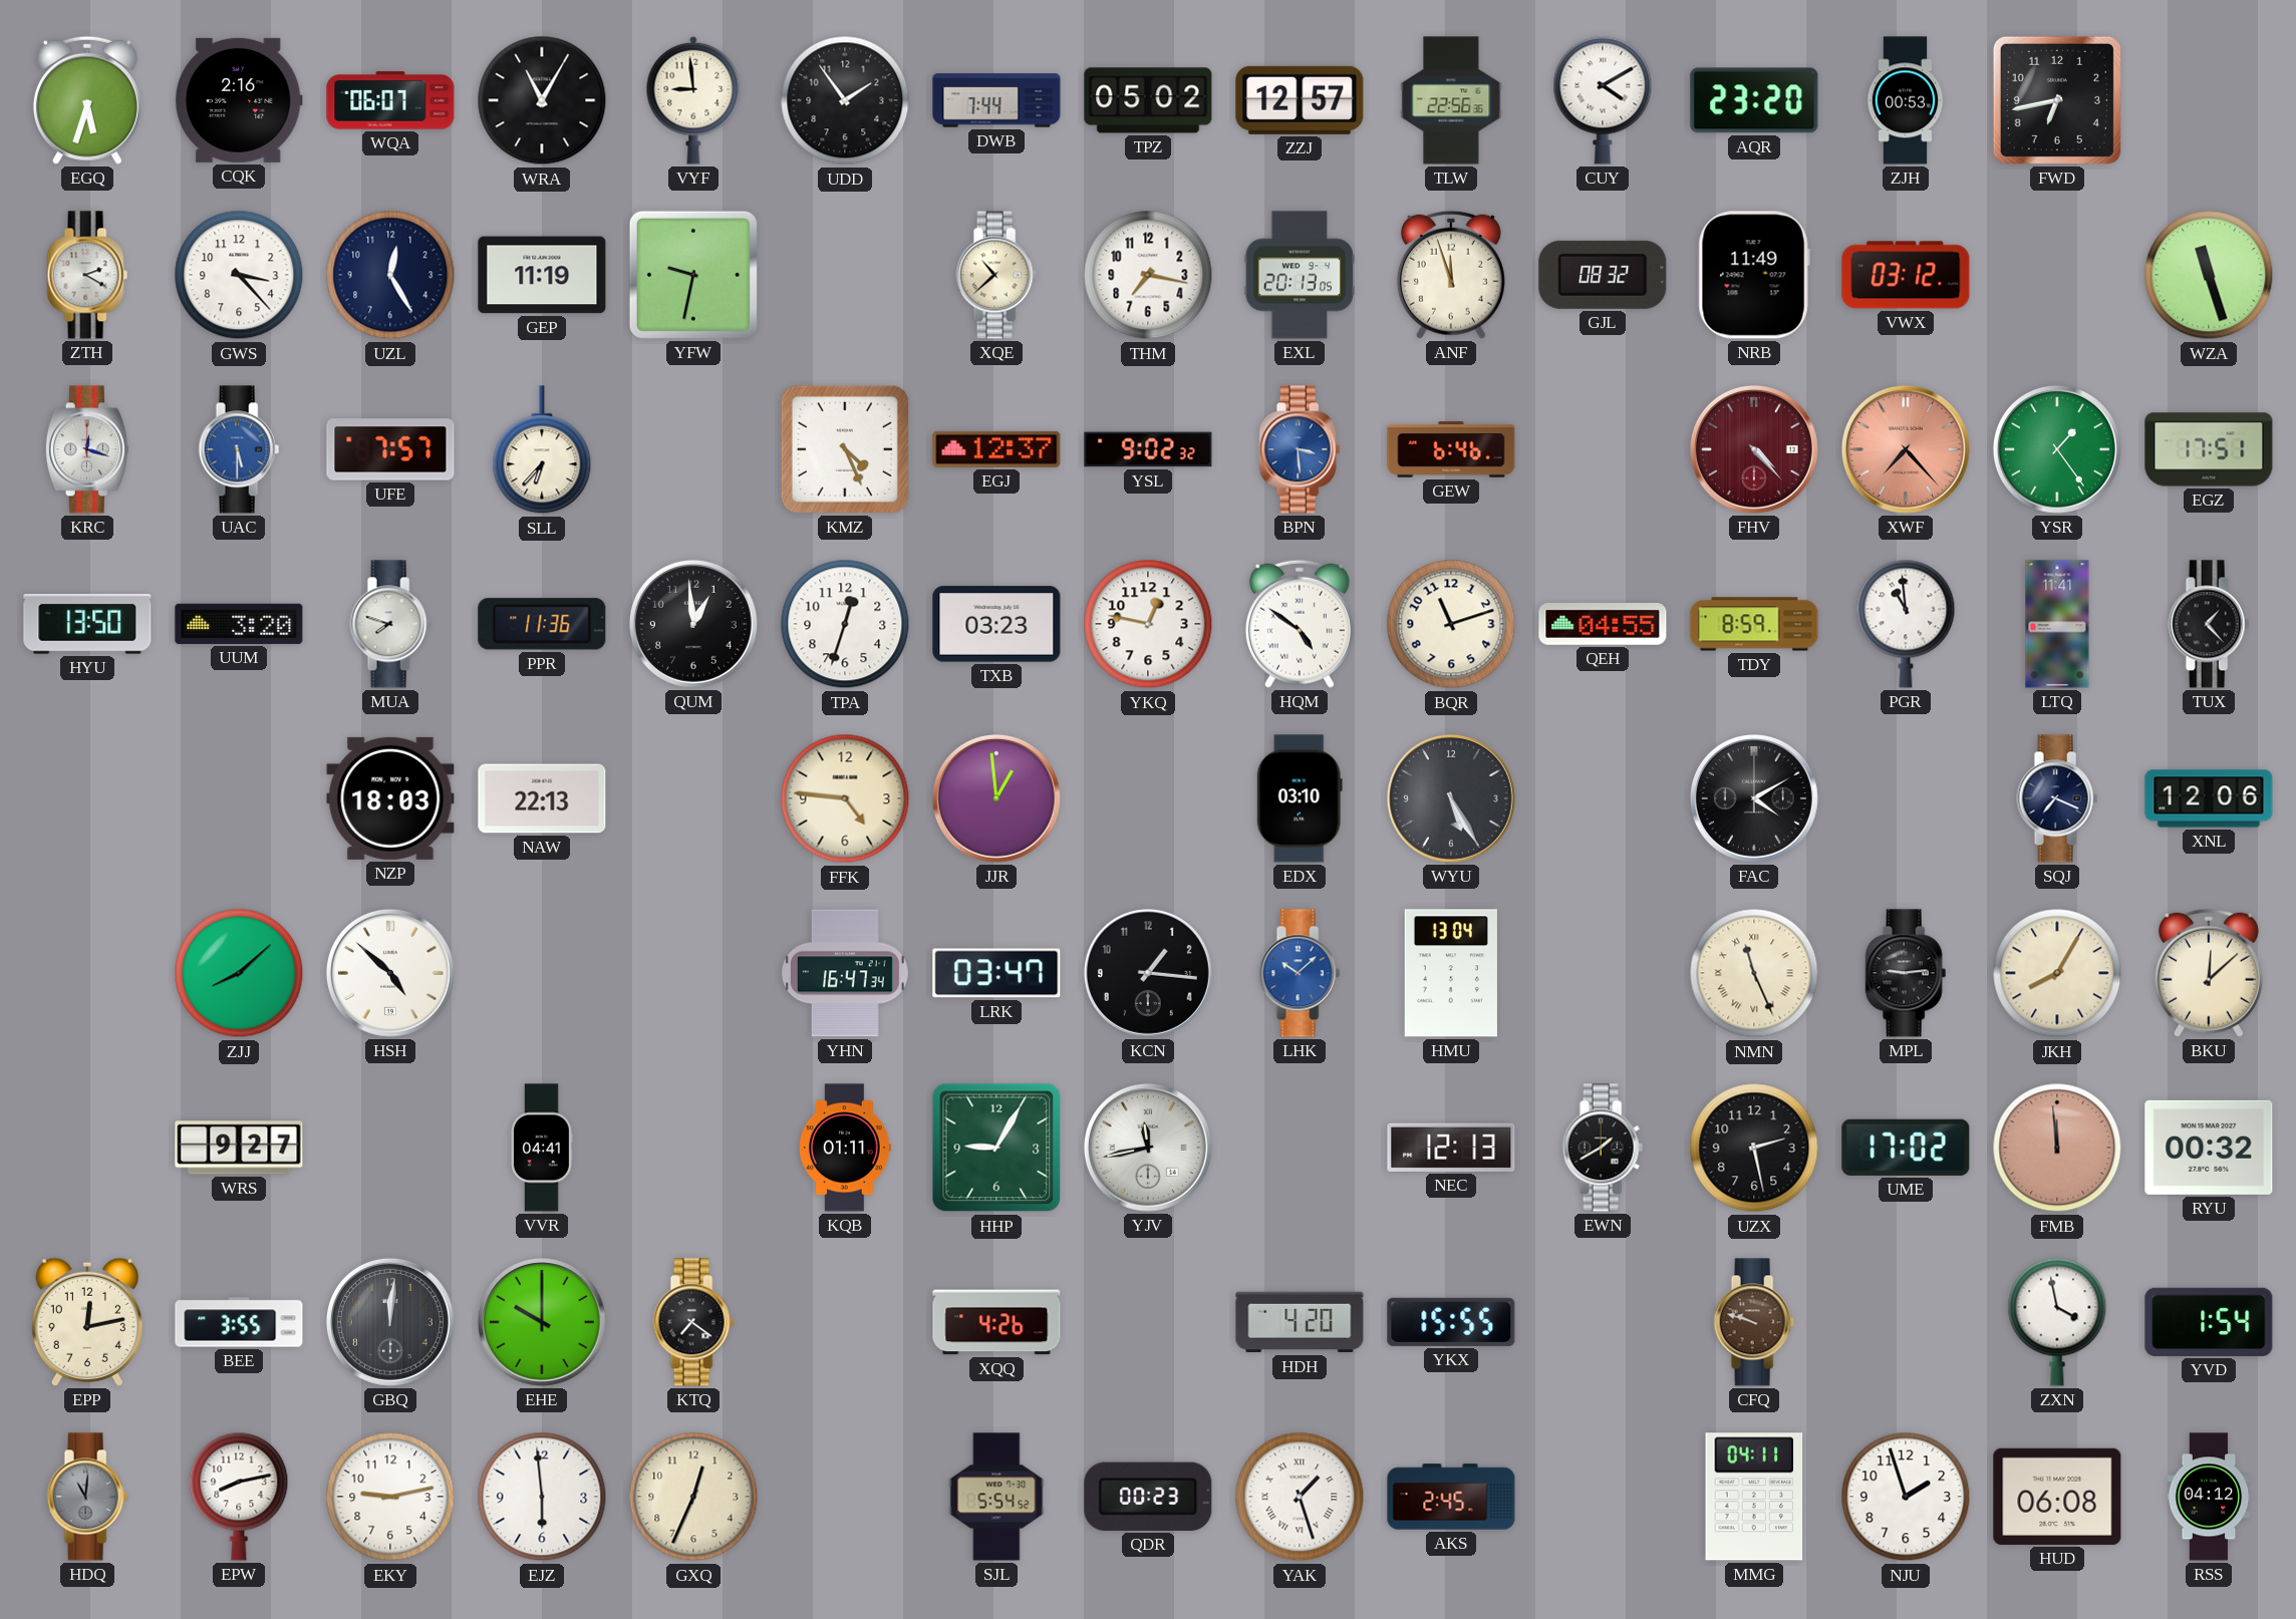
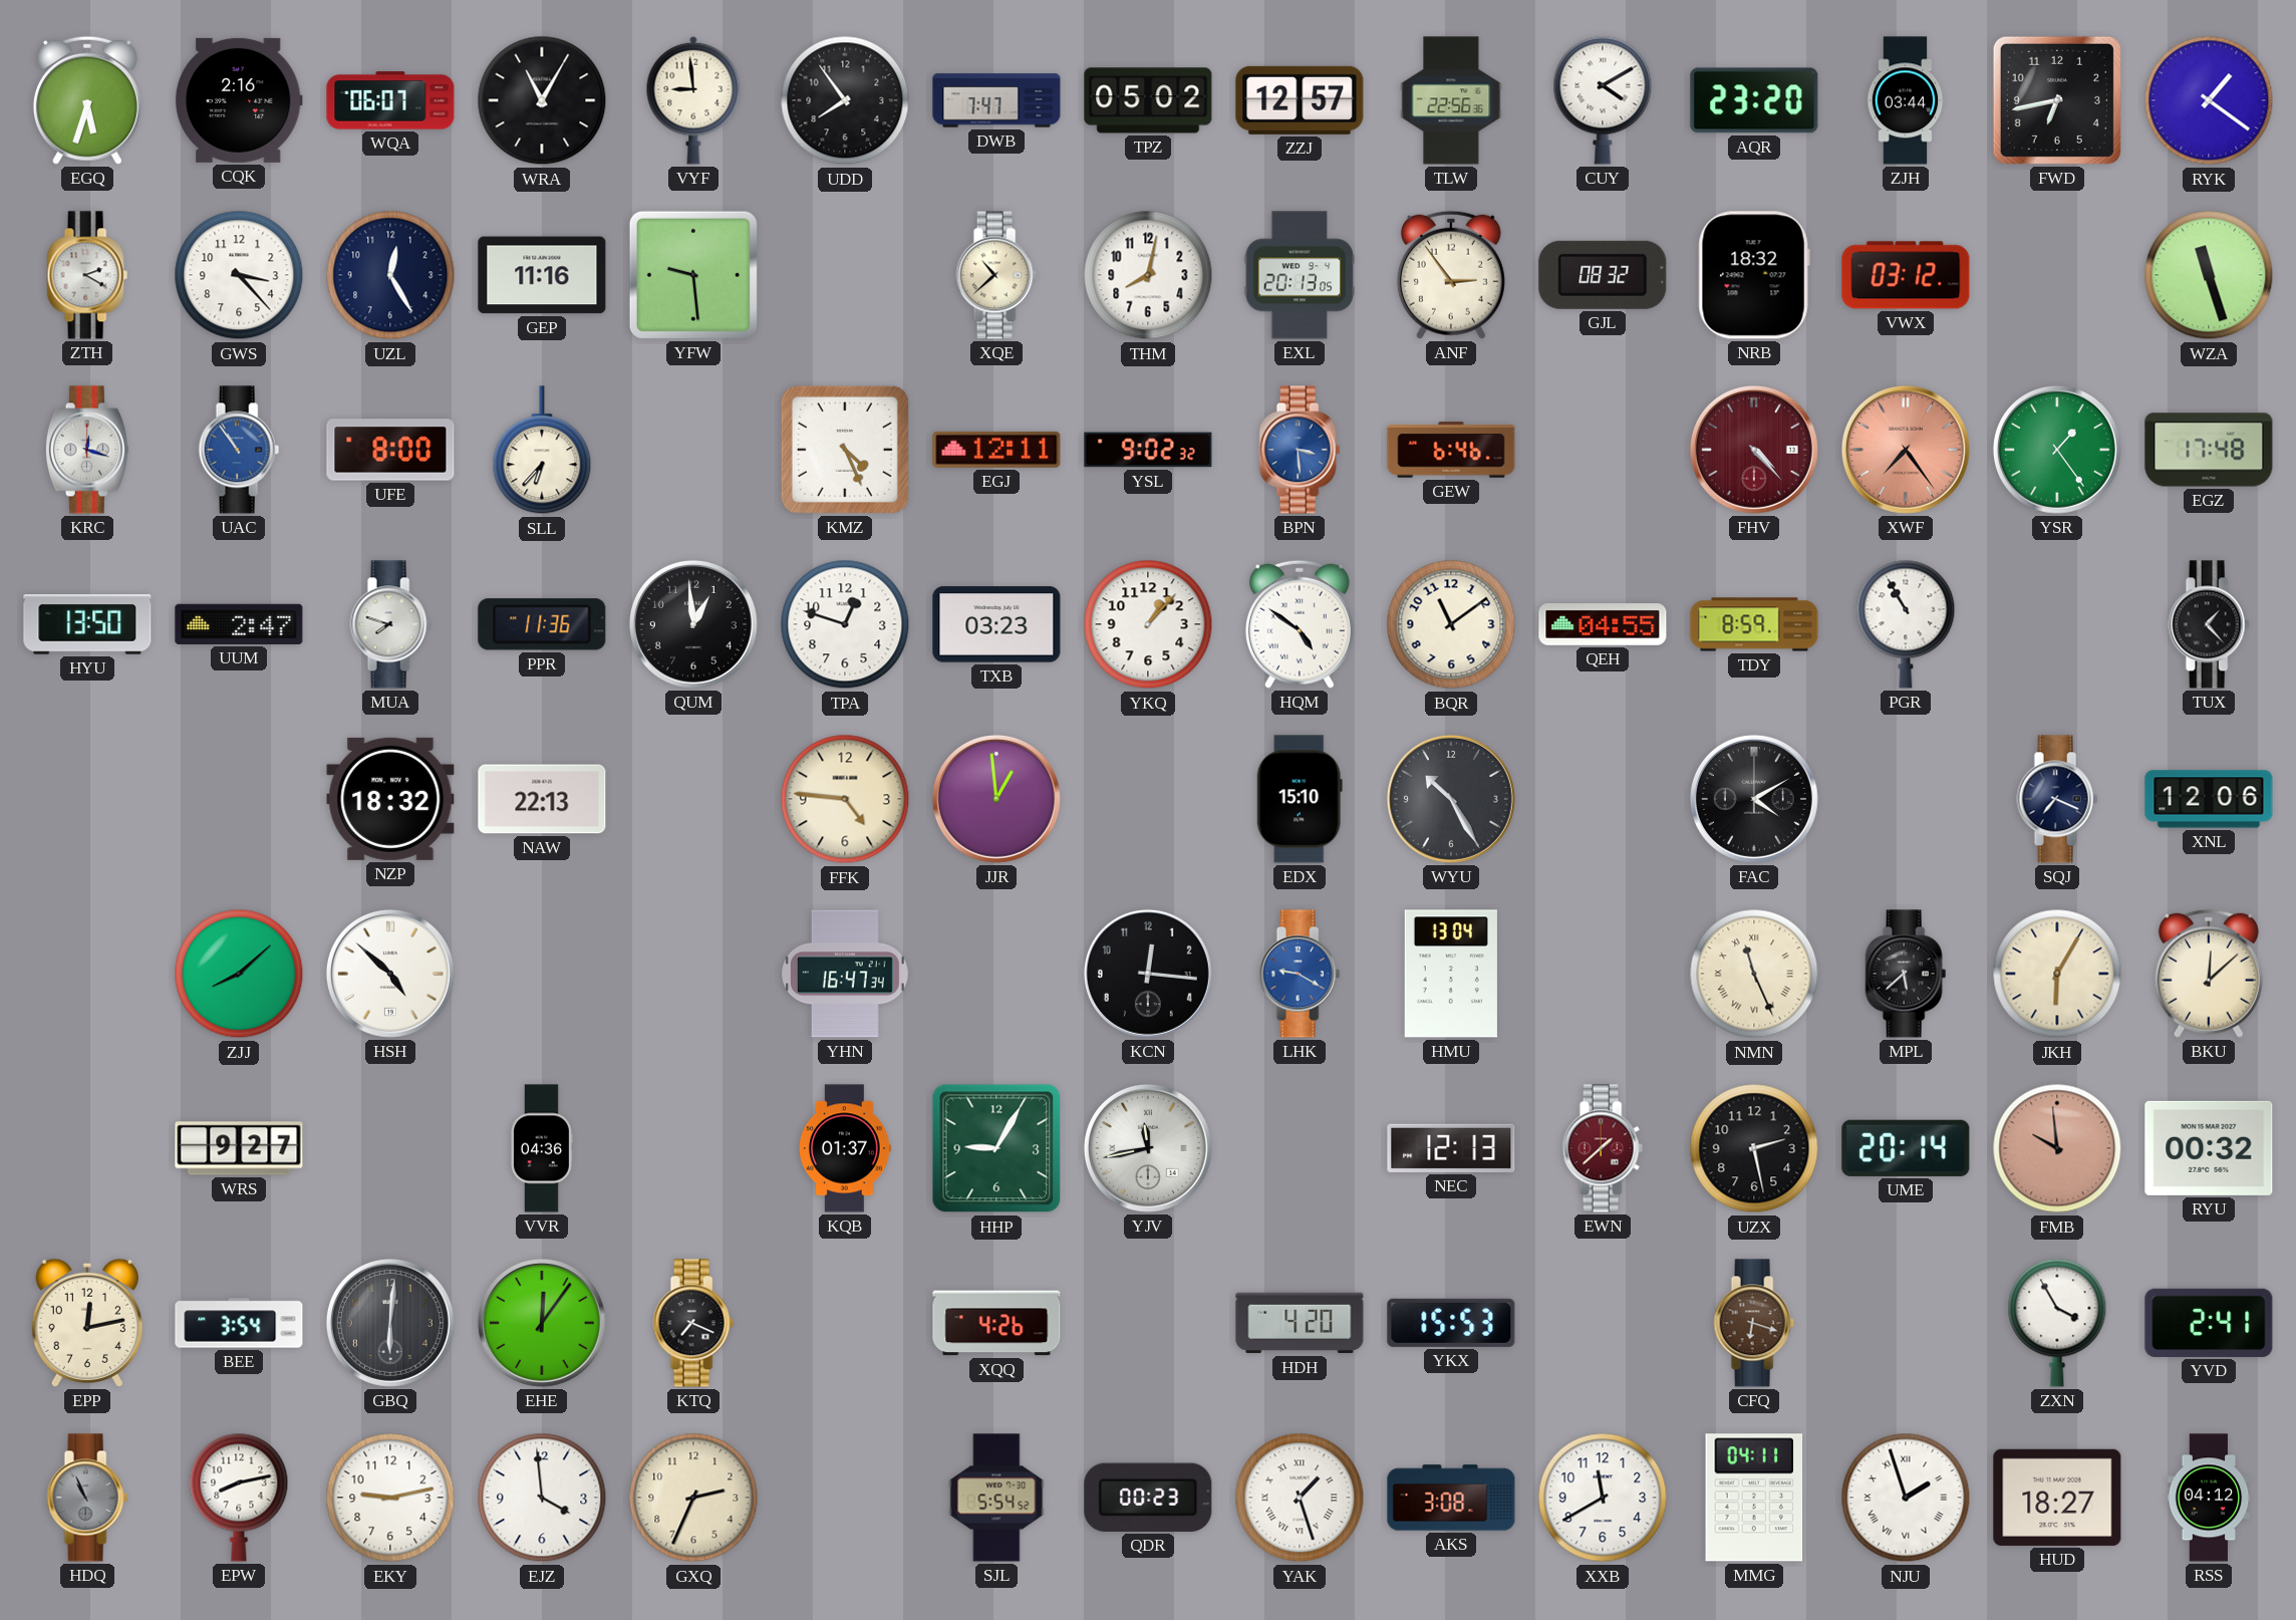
UDD: 1:54 -> 7:54
DWB: 7:44 -> 7:47
ZJH: 00:53 -> 03:44
RYK: none -> 1:21
GEP: 11:19 -> 11:16
YFW: 9:32 -> 9:29
THM: 7:17 -> 8:02
ANF: 11:57 -> 2:54
NRB: 11:49 -> 18:32
UAC: 5:30 -> 10:54
UFE: 7:57 -> 8:00
EGJ: 12:37 -> 12:11
XWF: 7:23 -> 7:24
EGZ: 17:51 -> 17:48
UUM: 3:20 -> 2:47
TPA: 12:33 -> 12:48
YKQ: 12:47 -> 1:07
BQR: 11:12 -> 11:09
PGR: 10:59 -> 10:55
LTQ: 11:41 -> none
NZP: 18:03 -> 18:32
EDX: 03:10 -> 15:10
WYU: 5:25 -> 10:25
LRK: 03:47 -> none
KCN: 1:16 -> 12:16
LHK: 10:08 -> 9:20
MPL: 9:14 -> 5:38
JKH: 8:05 -> 6:05
VVR: 04:41 -> 04:36
KQB: 01:11 -> 01:37
EWN: 1:40 -> 1:38
EWN dial: black -> burgundy
UME: 17:02 -> 20:14
FMB: 11:59 -> 9:59
BEE: 3:55 -> 3:54
GBQ: 12:01 -> 6:01
EHE: 10:00 -> 12:06
KTQ: 7:21 -> 7:19
YKX: 15:55 -> 15:53
CFQ: 9:48 -> 6:18
ZXN: 3:58 -> 3:55
YVD: 1:54 -> 2:41
HDQ: 11:01 -> 10:56
EJZ: 5:59 -> 3:59
GXQ: 12:34 -> 2:34
AKS: 2:45 -> 3:08
XXB: none -> 11:40
NJU numerals: Arabic -> Roman
HUD: 06:08 -> 18:27
